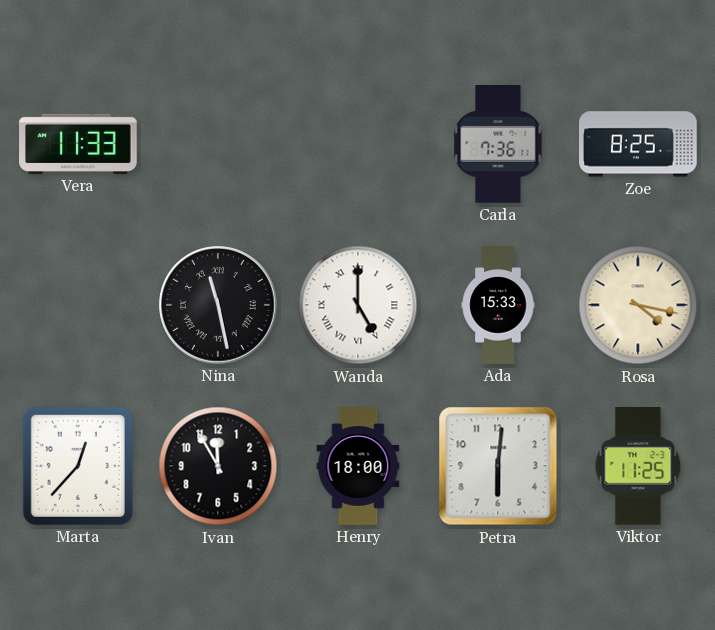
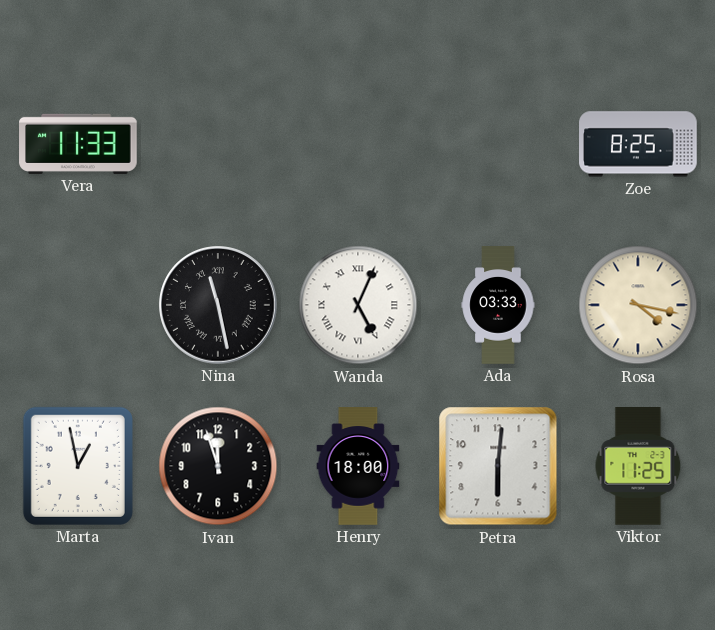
Carla: 7:36 -> none
Wanda: 5:00 -> 5:04
Ada: 15:33 -> 03:33
Marta: 12:37 -> 12:58
Ivan: 11:55 -> 11:57
